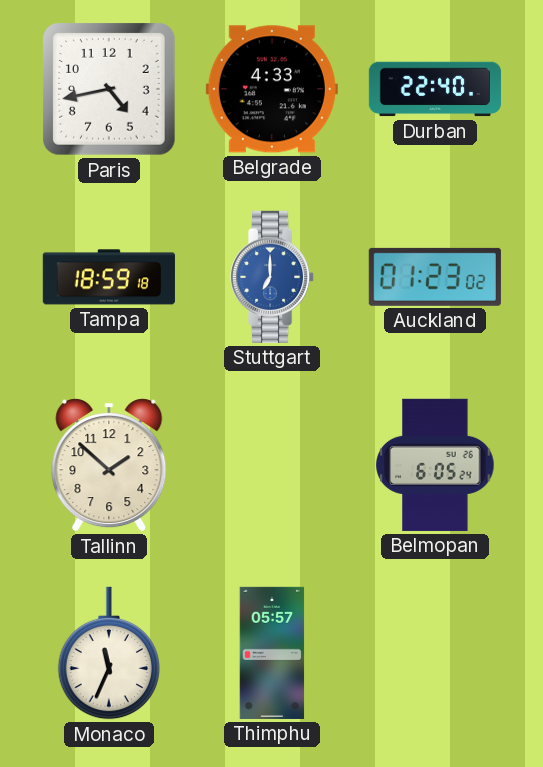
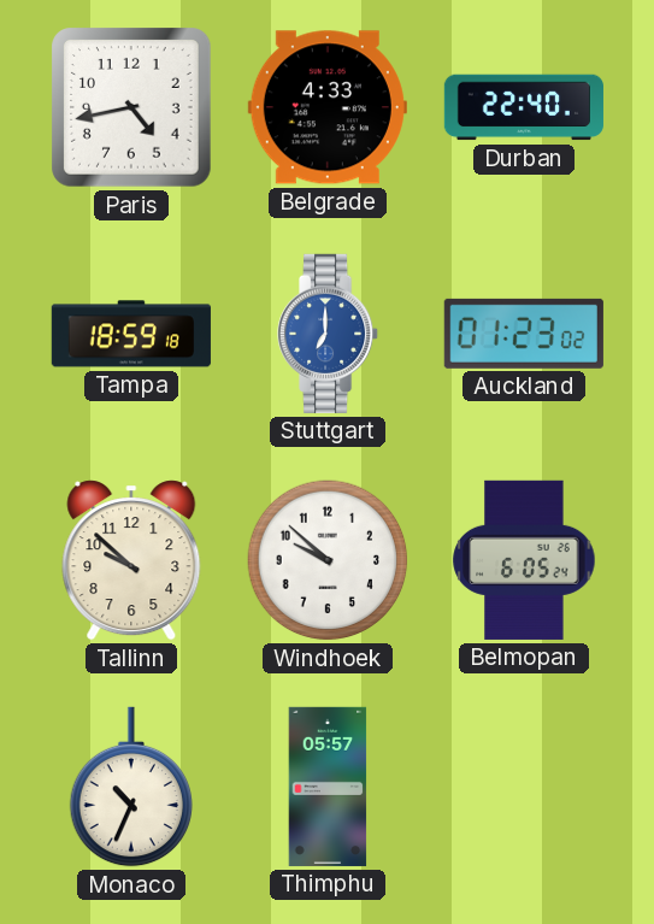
Tallinn: 1:52 -> 9:52
Windhoek: none -> 9:52
Monaco: 11:34 -> 10:34
